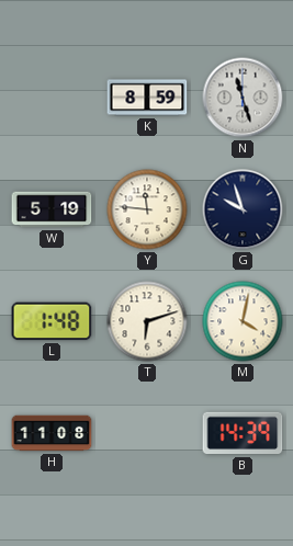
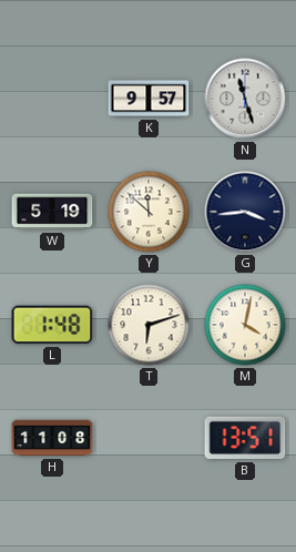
K: 8:59 -> 9:57
Y: 11:46 -> 11:52
G: 9:57 -> 3:44
B: 14:39 -> 13:51
